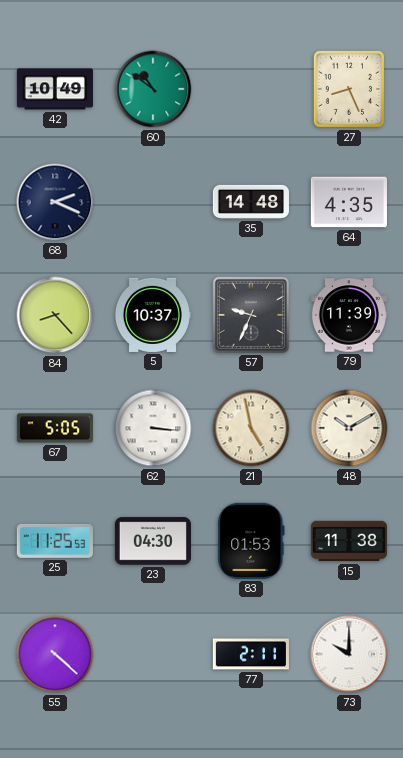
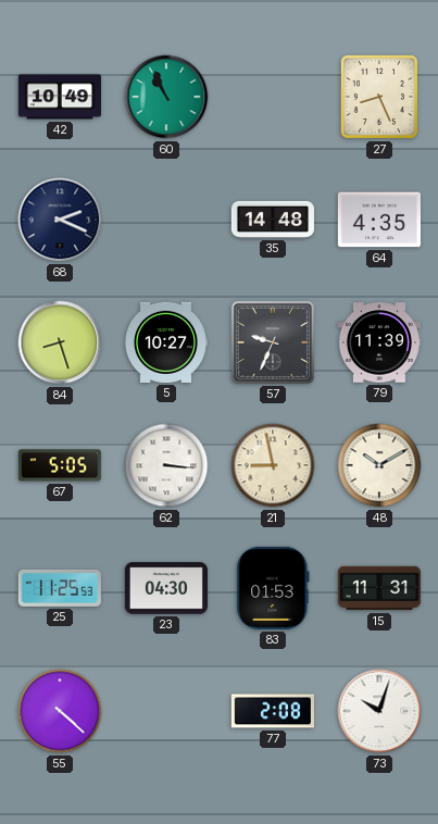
60: 10:51 -> 10:56
84: 8:23 -> 8:27
5: 10:37 -> 10:27
21: 4:58 -> 8:58
15: 11:38 -> 11:31
77: 2:11 -> 2:08
73: 10:00 -> 10:03
